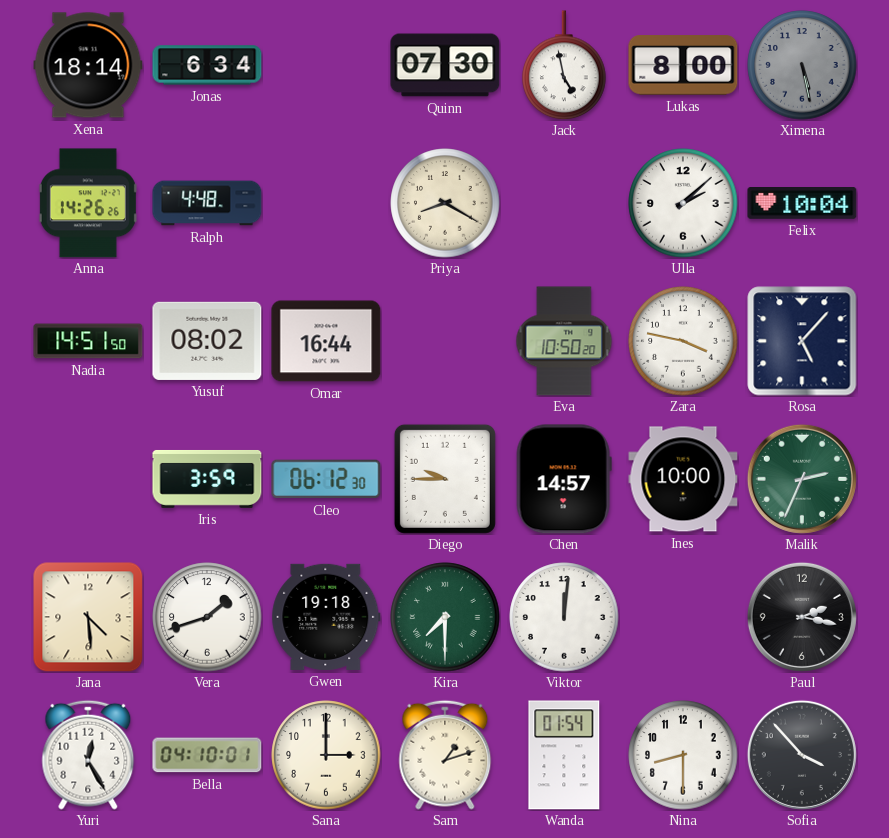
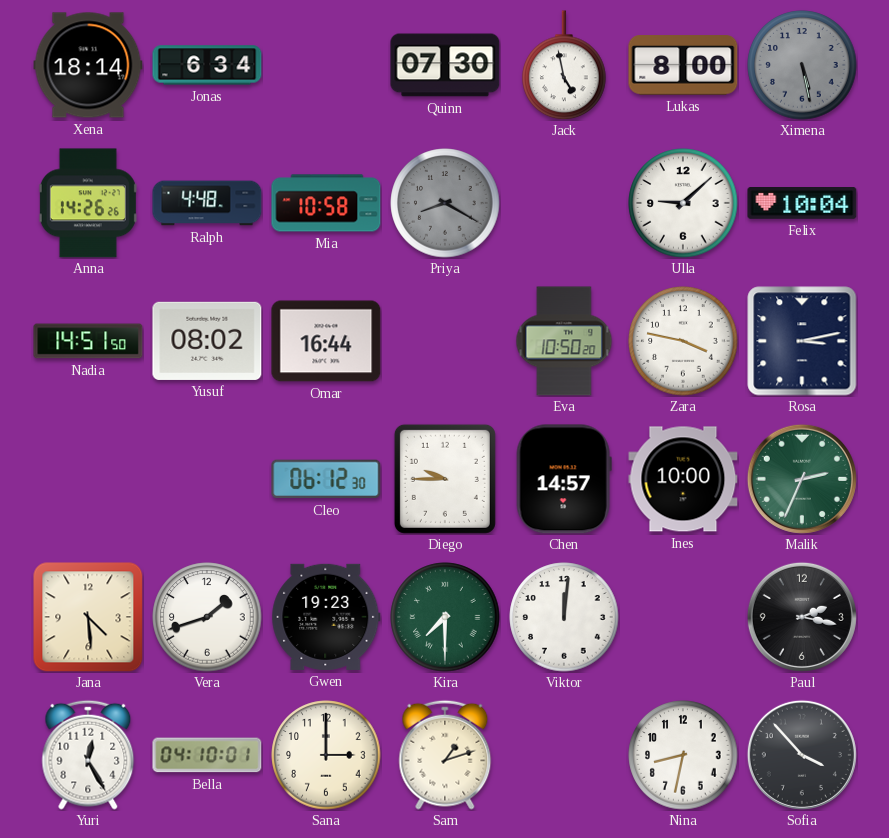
Mia: none -> 10:58
Priya dial: cream -> grey
Ulla: 2:08 -> 9:08
Rosa: 5:07 -> 3:13
Iris: 3:59 -> none
Gwen: 19:18 -> 19:23
Wanda: 01:54 -> none
Nina: 8:30 -> 8:32
